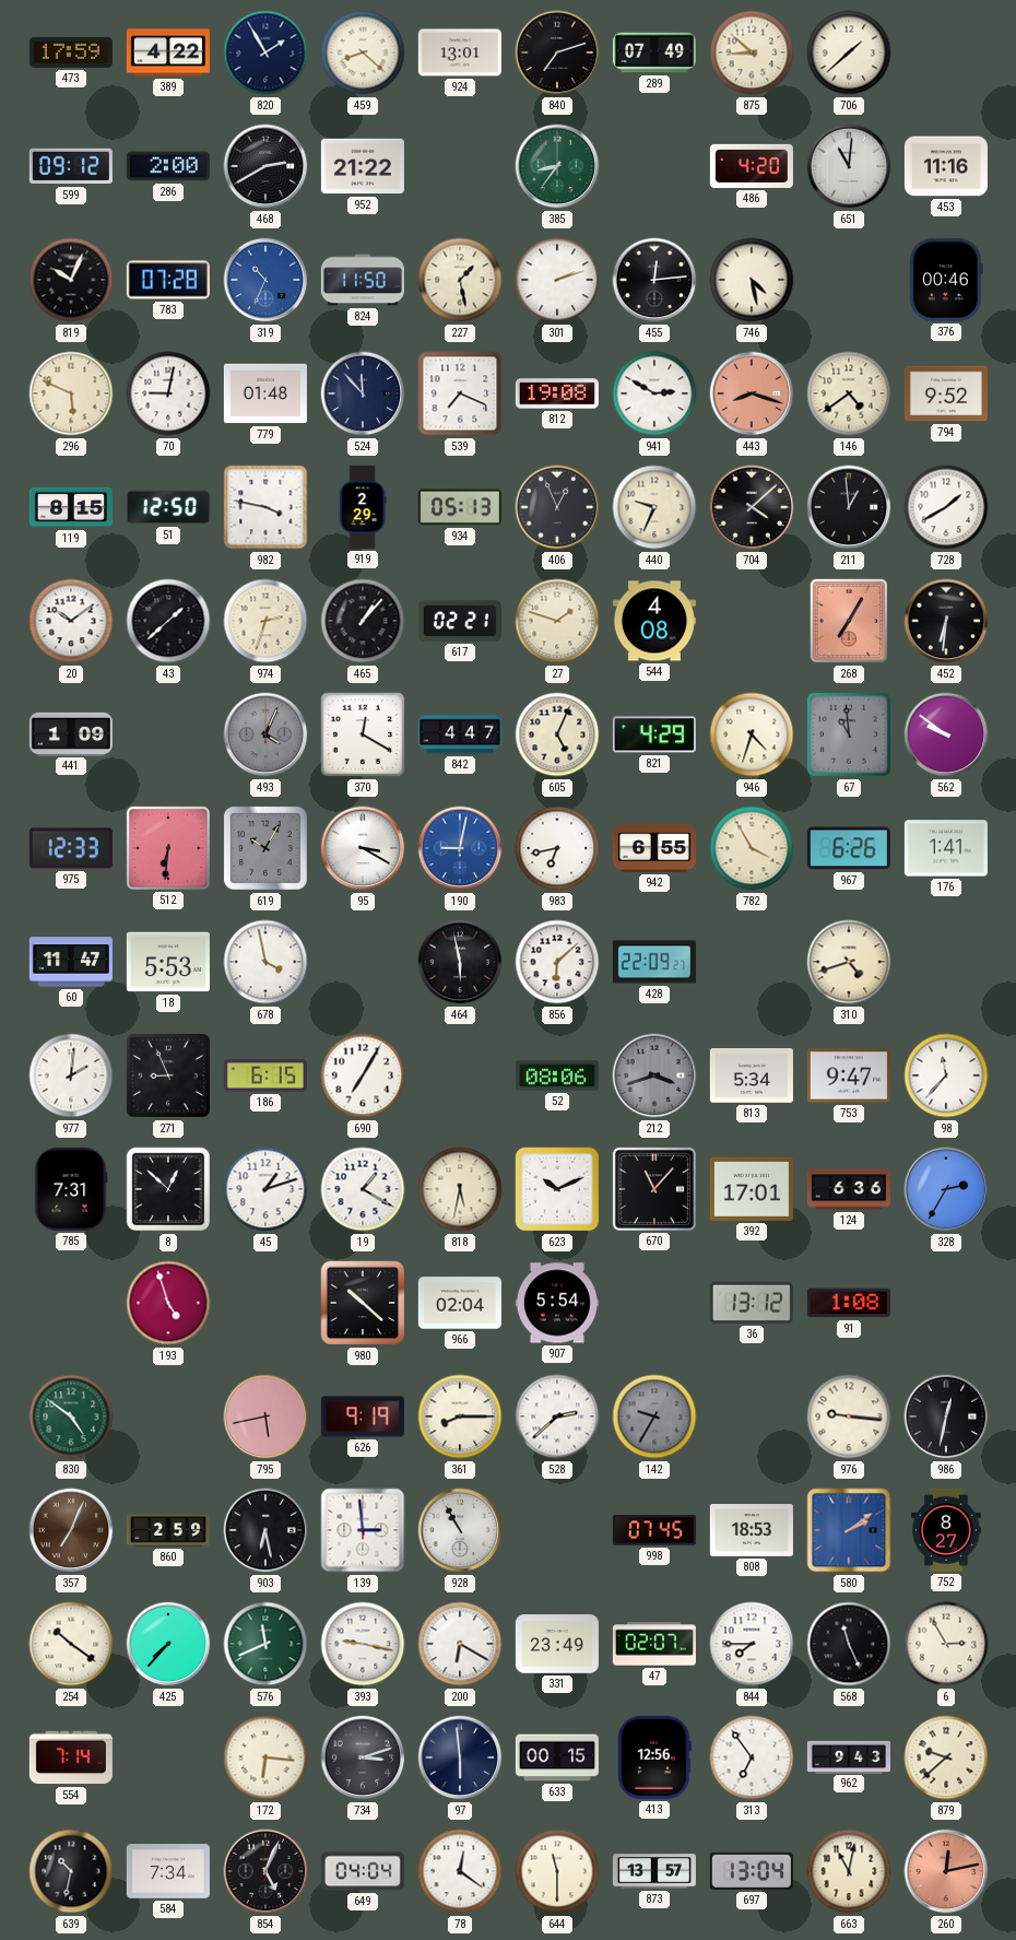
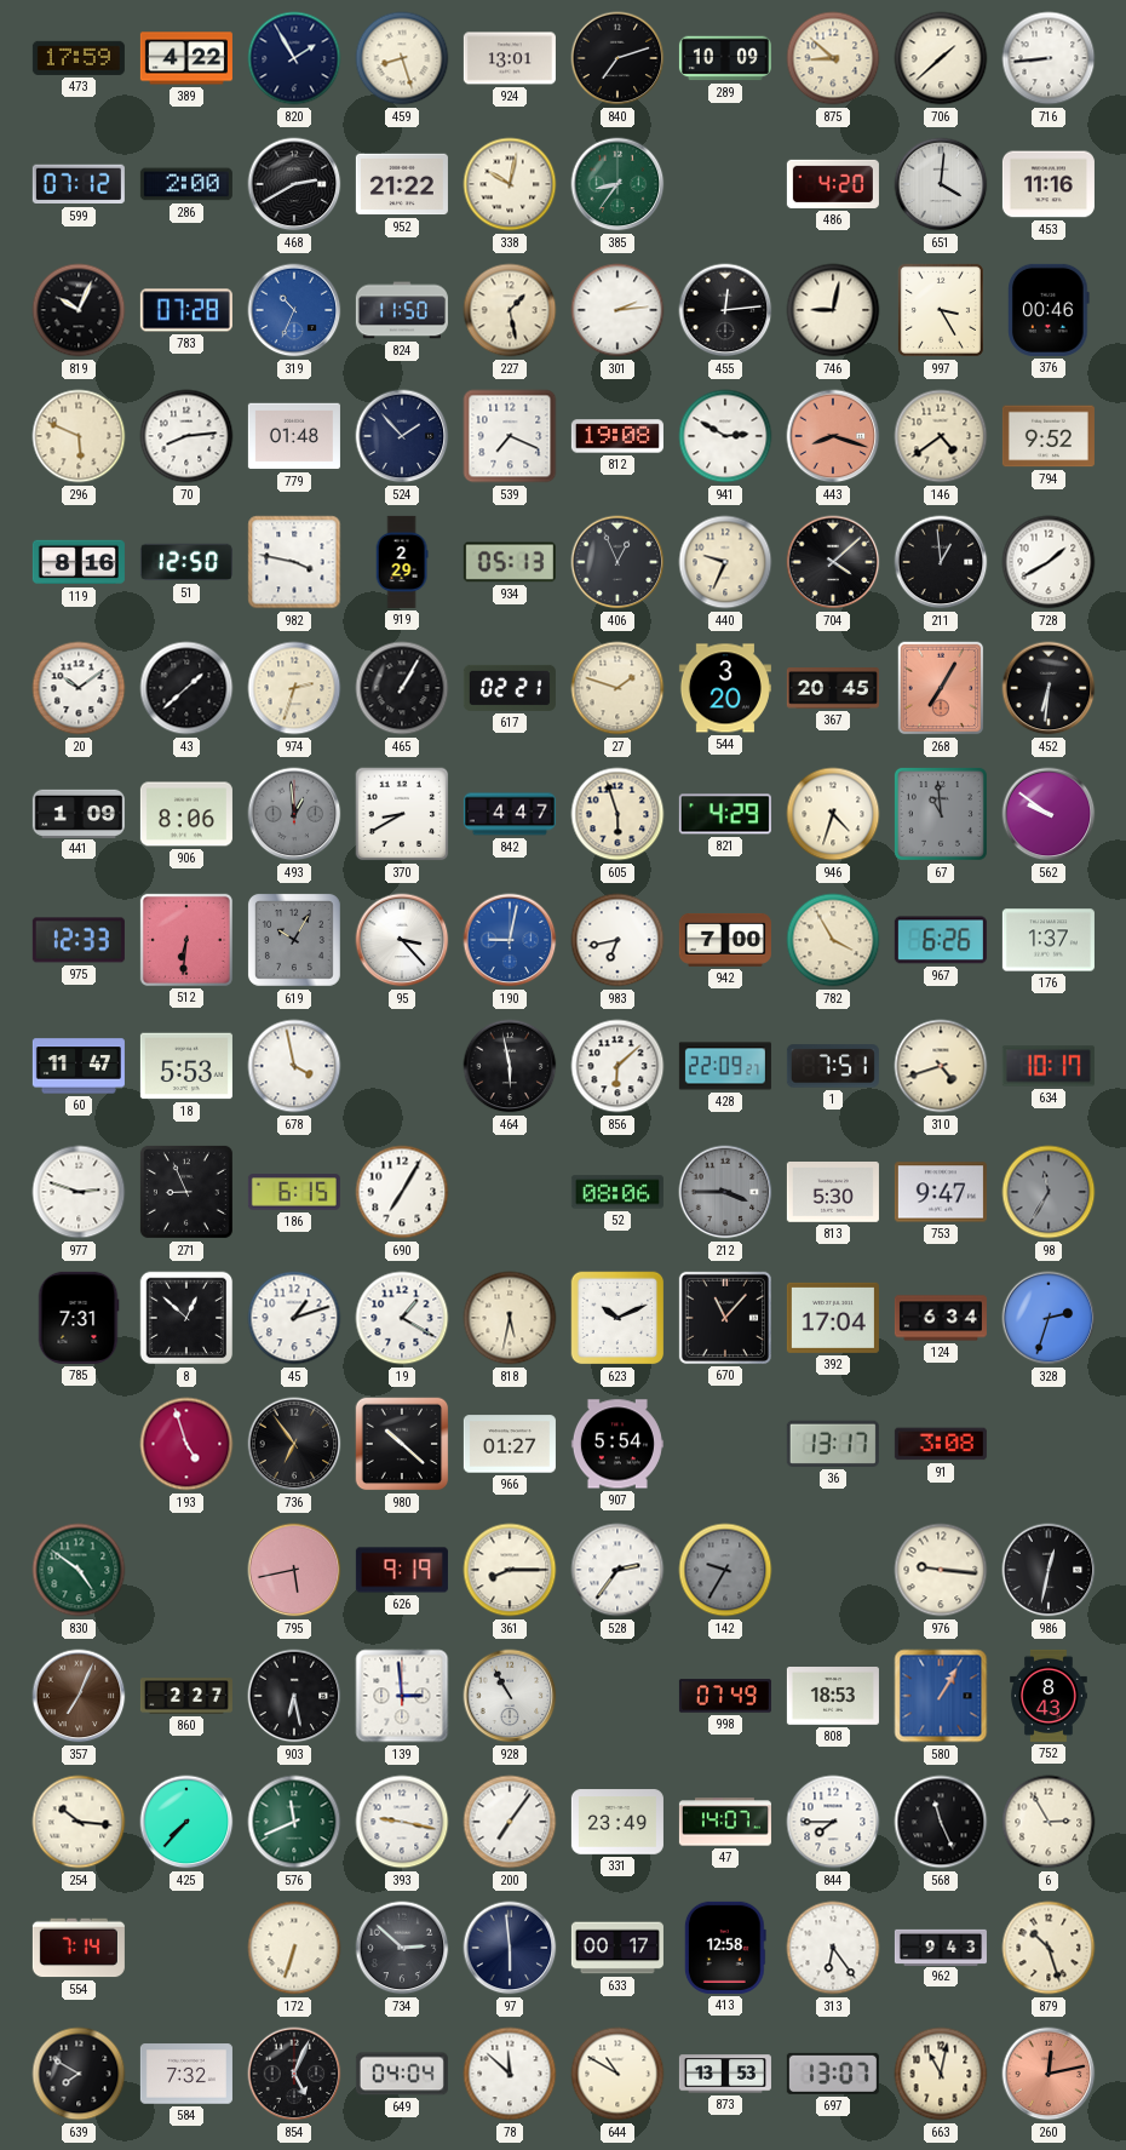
459: 8:22 -> 8:27
289: 07:49 -> 10:09
716: none -> 8:44
599: 09:12 -> 07:12
338: none -> 10:02
651: 11:01 -> 4:01
301: 2:12 -> 2:14
746: 4:28 -> 9:02
997: none -> 3:25
70: 9:02 -> 8:14
524: 11:53 -> 1:53
119: 8:15 -> 8:16
465: 1:07 -> 1:05
544: 4:08 -> 3:20
367: none -> 20:45
906: none -> 8:06
493: 4:04 -> 12:59
370: 12:20 -> 8:40
605: 5:04 -> 5:57
95: 3:20 -> 3:23
942: 6:55 -> 7:00
176: 1:41 -> 1:37
1: none -> 7:51
634: none -> 10:17
977: 2:01 -> 2:48
212: 3:42 -> 3:45
813: 5:34 -> 5:30
98: 11:37 -> 11:35
98 dial: white -> grey
392: 17:01 -> 17:04
124: 6:36 -> 6:34
328: 2:35 -> 2:33
736: none -> 6:54
966: 02:04 -> 01:27
36: 13:12 -> 13:17
91: 1:08 -> 3:08
528: 2:38 -> 2:36
860: 2:59 -> 2:27
998: 07:45 -> 07:49
580: 2:09 -> 1:05
752: 8:27 -> 8:43
254: 10:21 -> 10:16
200: 6:20 -> 7:06
47: 02:07 -> 14:07
172: 6:16 -> 6:33
734: 3:12 -> 2:52
633: 00:15 -> 00:17
413: 12:56 -> 12:58
313: 6:54 -> 6:24
879: 9:38 -> 10:27
639: 10:32 -> 7:50
584: 7:34 -> 7:32
78: 12:21 -> 11:52
644: 11:30 -> 10:50
873: 13:57 -> 13:53
697: 13:04 -> 13:07
